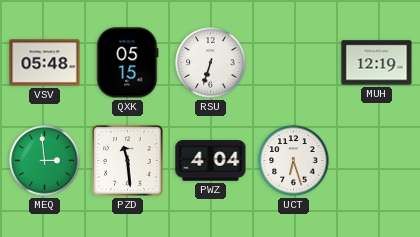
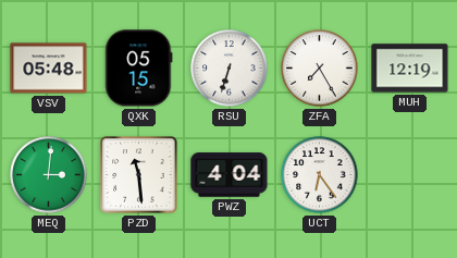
ZFA: none -> 7:25
MEQ: 2:59 -> 3:01
UCT: 6:27 -> 6:24
